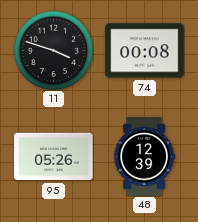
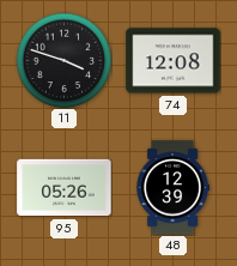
74: 00:08 -> 12:08
